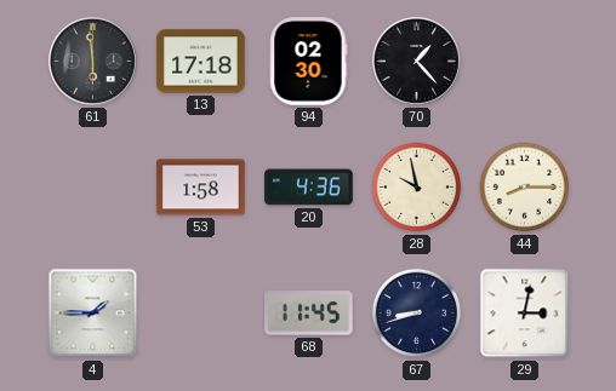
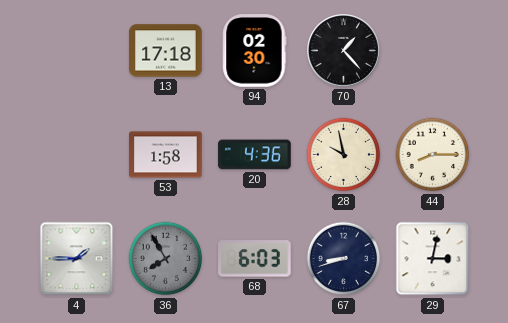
61: 5:59 -> none
36: none -> 7:55
68: 11:45 -> 6:03
